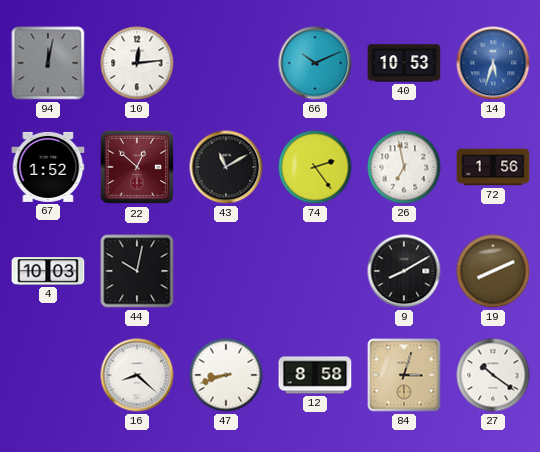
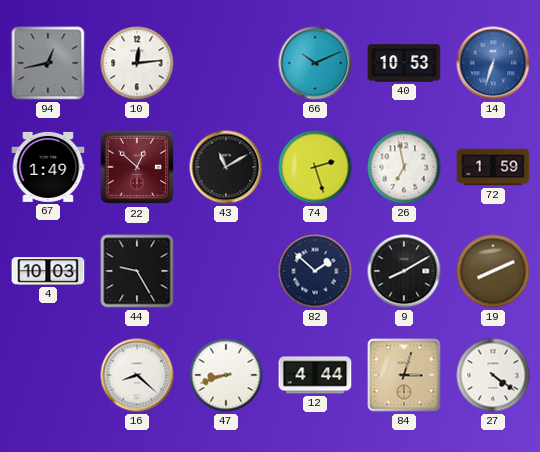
94: 12:02 -> 12:43
14: 5:33 -> 6:33
67: 1:52 -> 1:49
74: 2:24 -> 2:27
72: 1:56 -> 1:59
44: 10:02 -> 9:25
82: none -> 1:52
12: 8:58 -> 4:44
27: 10:21 -> 4:21
